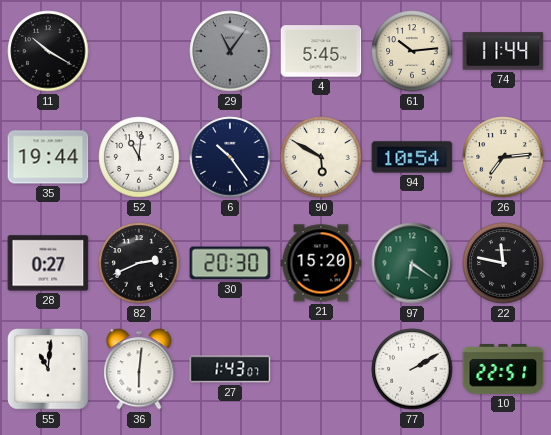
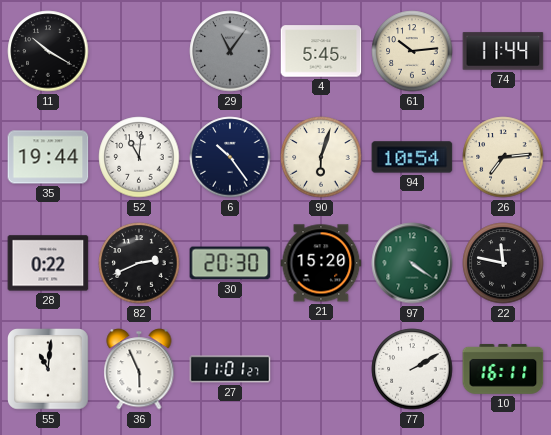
90: 5:50 -> 6:03
28: 0:27 -> 0:22
97: 6:21 -> 4:21
36: 6:01 -> 5:56
27: 1:43 -> 11:01
10: 22:51 -> 16:11
